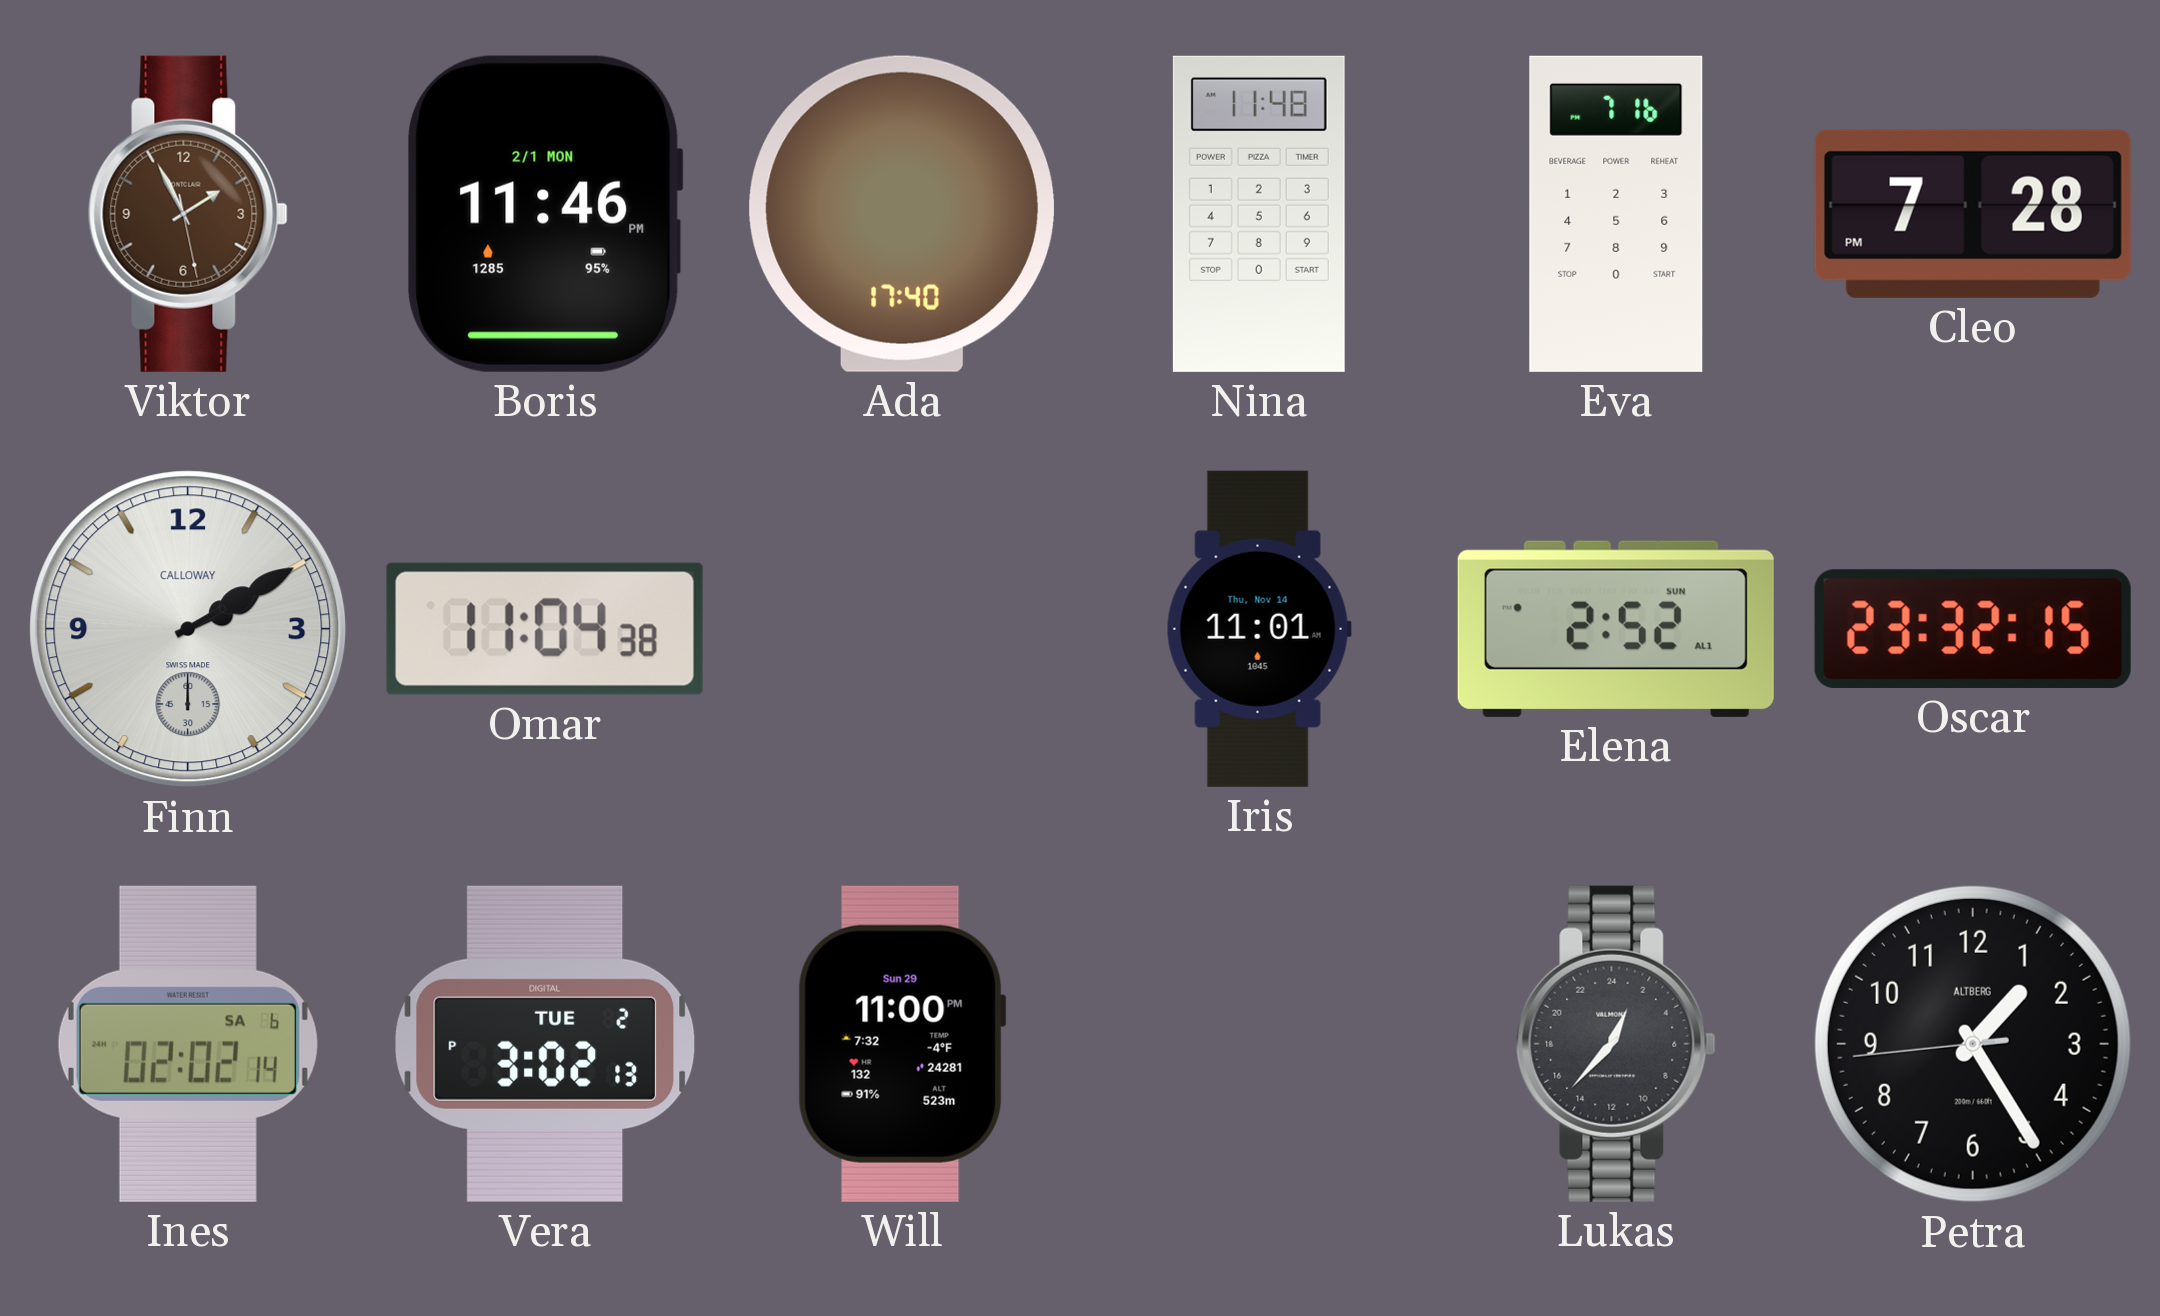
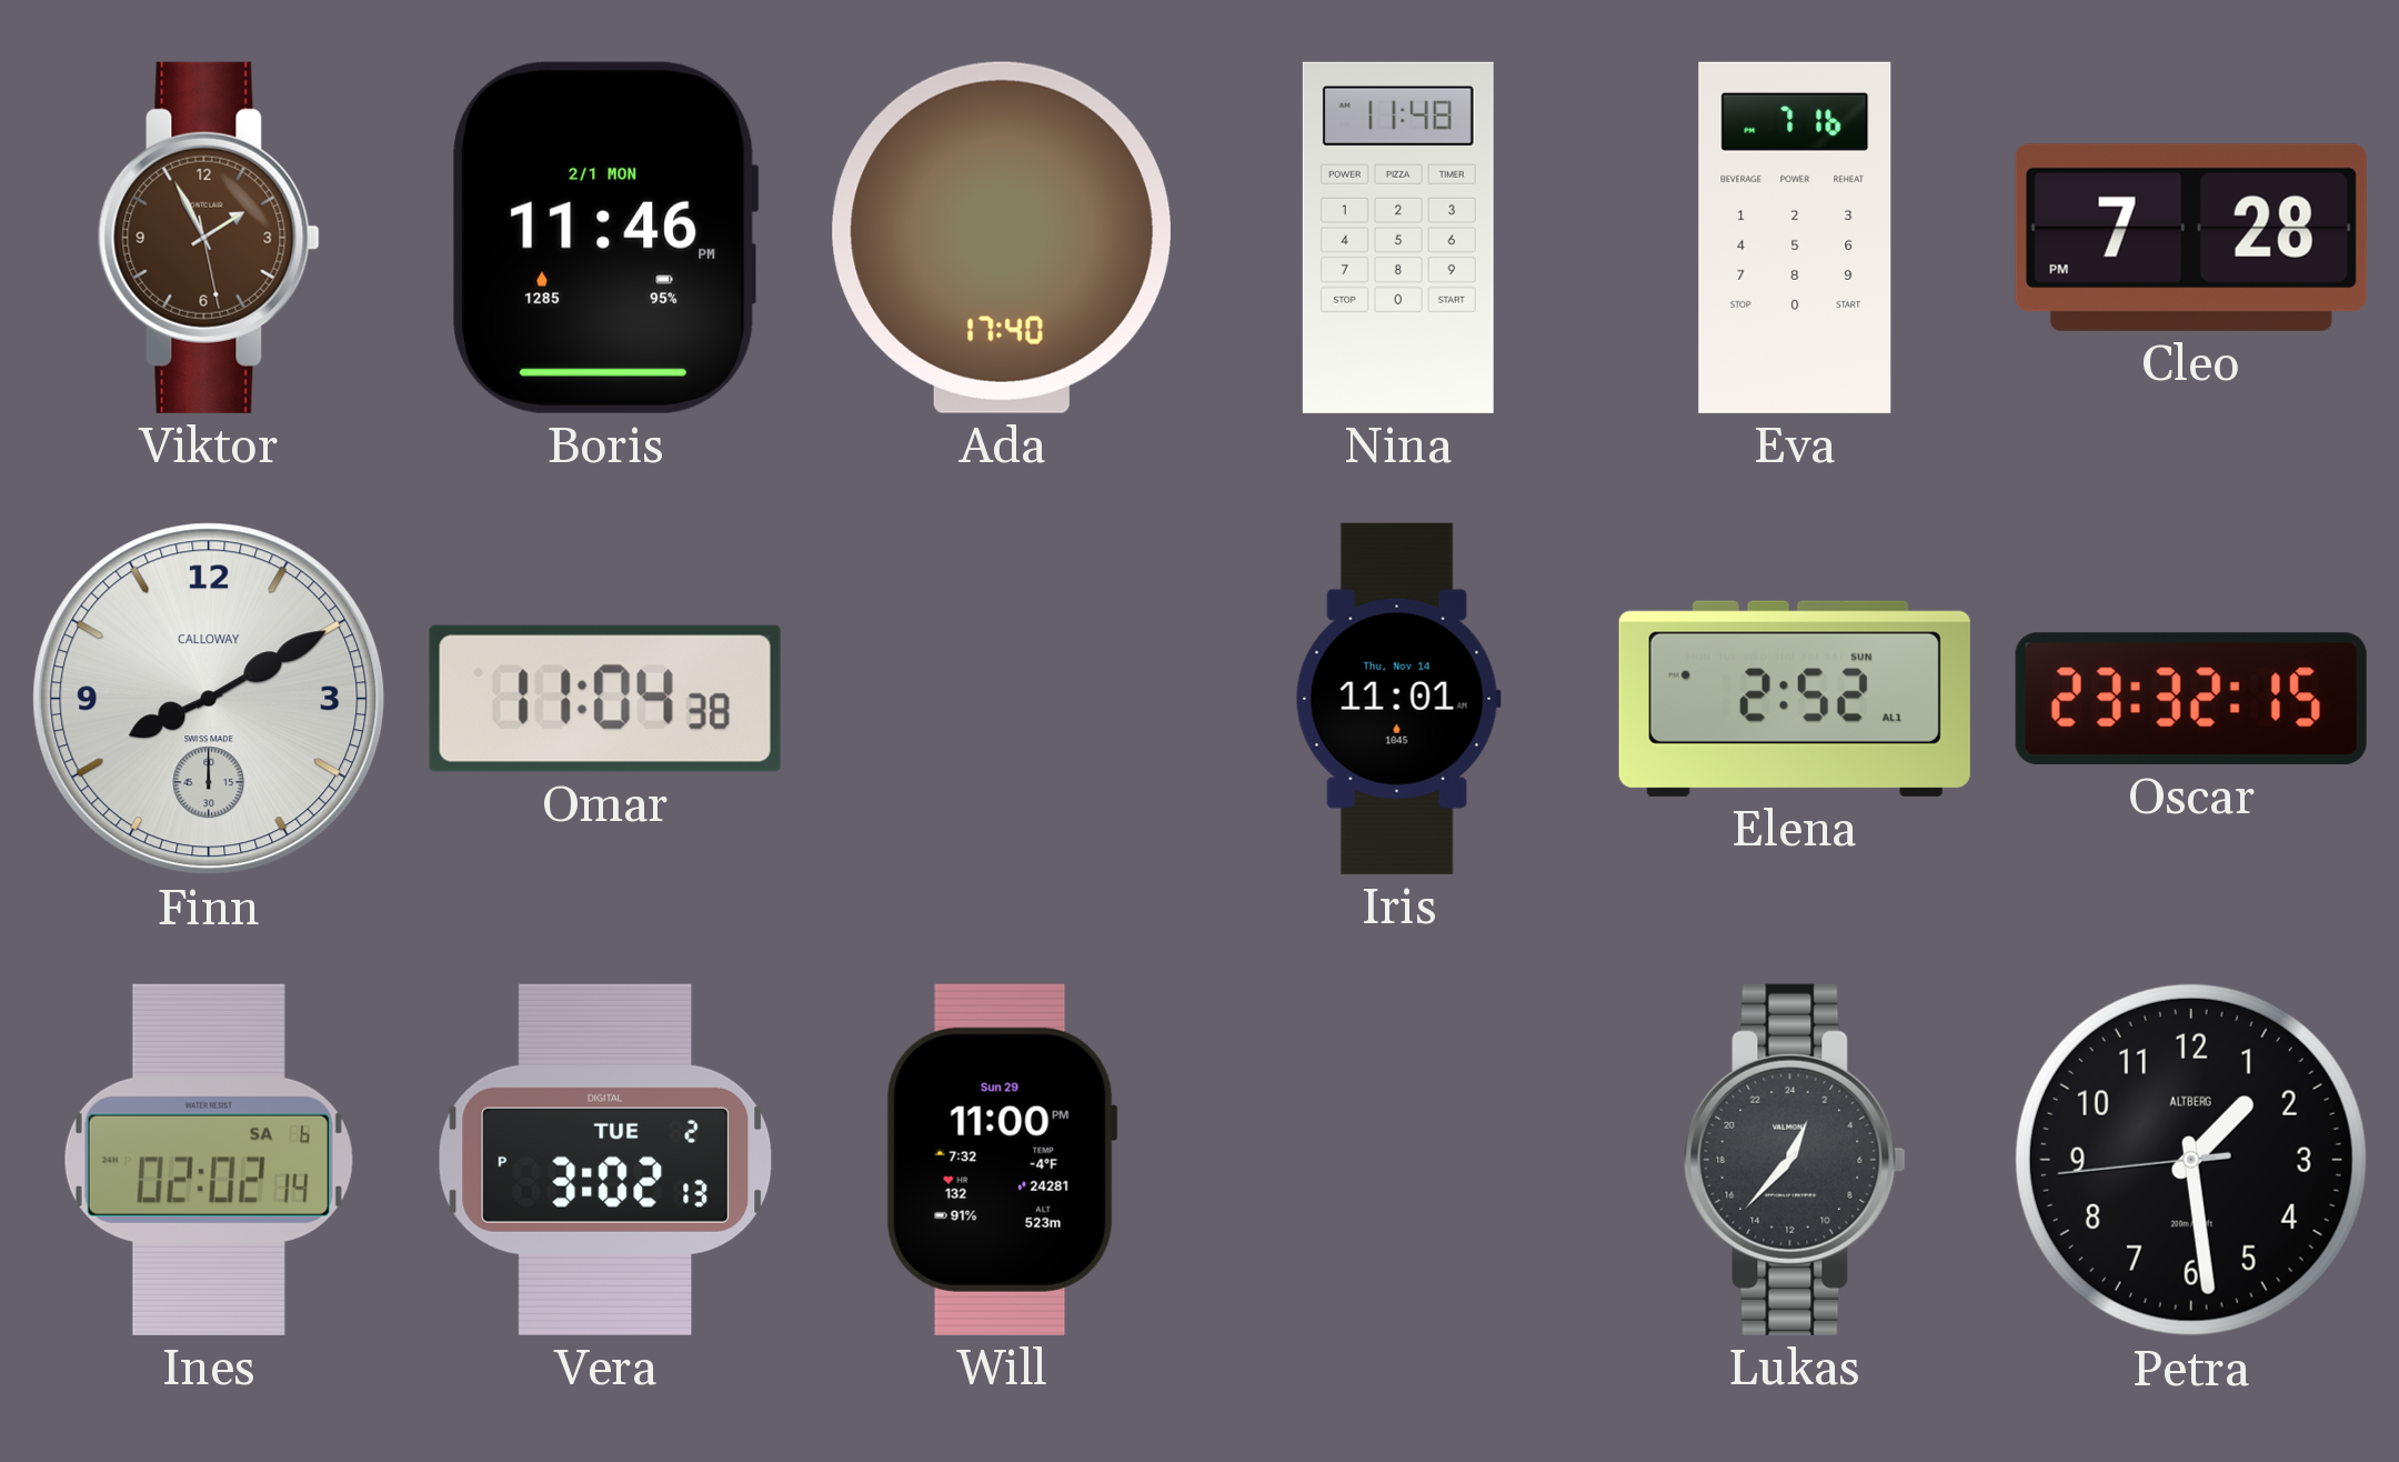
Finn: 2:10 -> 8:10
Petra: 1:24 -> 1:28
